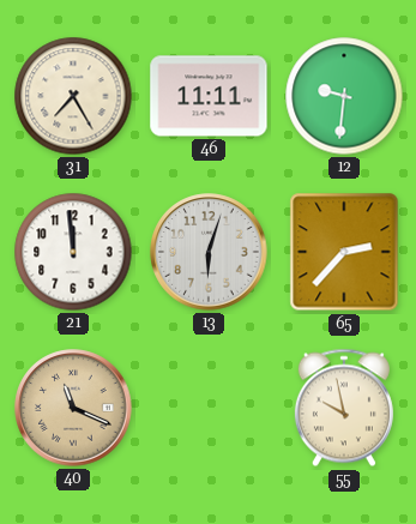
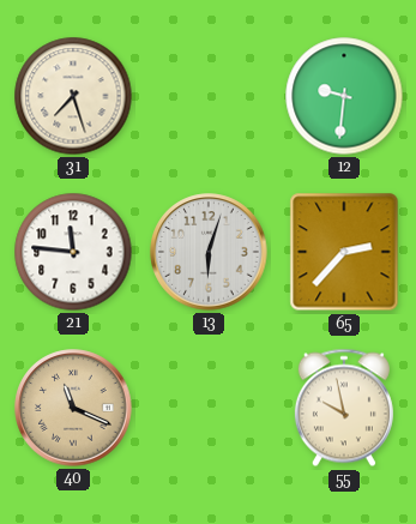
31: 7:25 -> 7:27
46: 11:11 -> none
21: 11:59 -> 11:46
